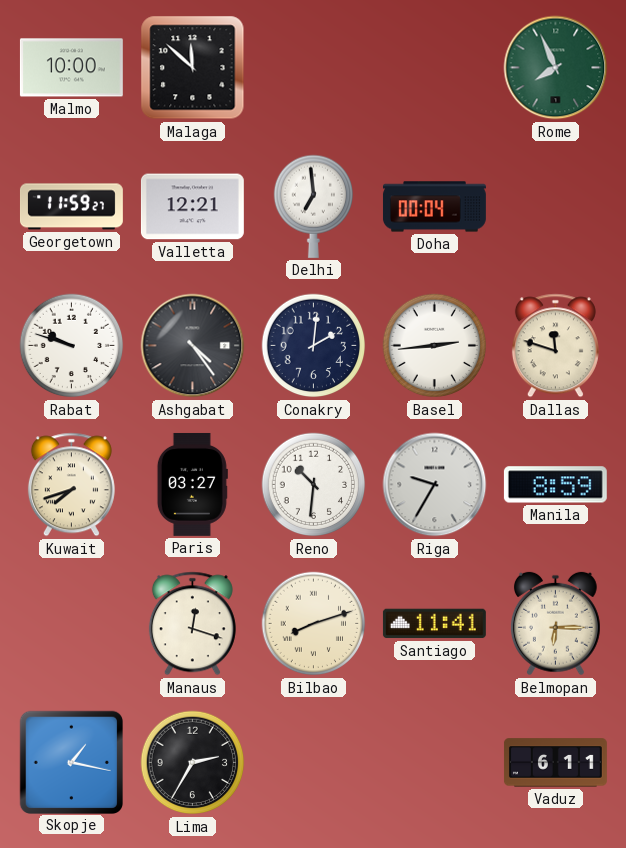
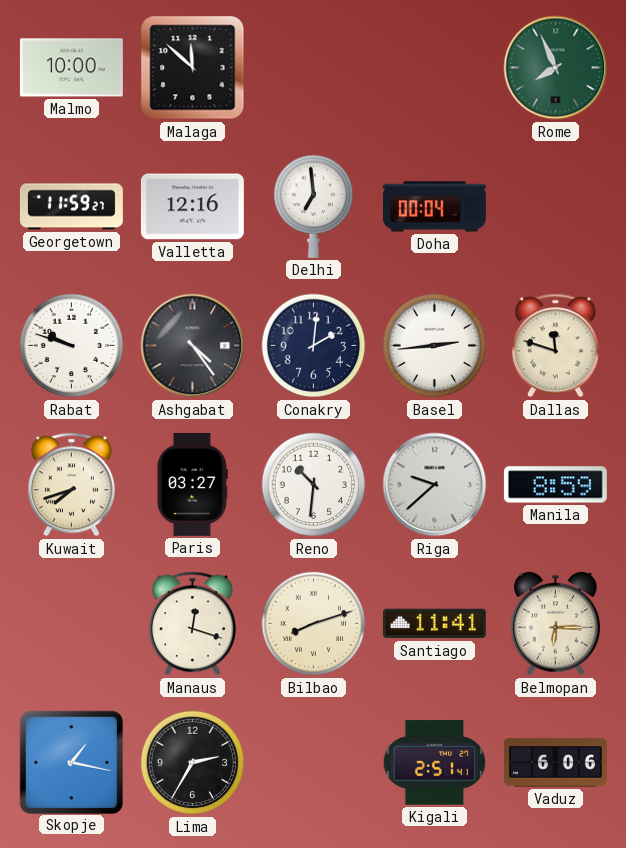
Valletta: 12:21 -> 12:16
Riga: 9:35 -> 9:38
Kigali: none -> 2:51
Vaduz: 6:11 -> 6:06
